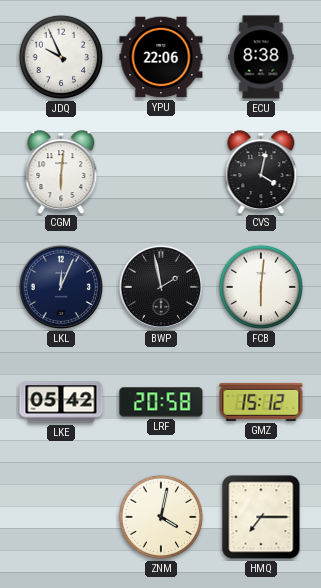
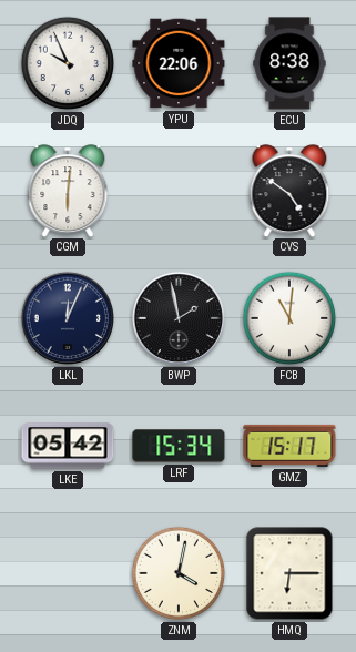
CVS: 4:02 -> 4:51
FCB: 6:01 -> 11:01
LRF: 20:58 -> 15:34
GMZ: 15:12 -> 15:17
HMQ: 7:15 -> 6:15
